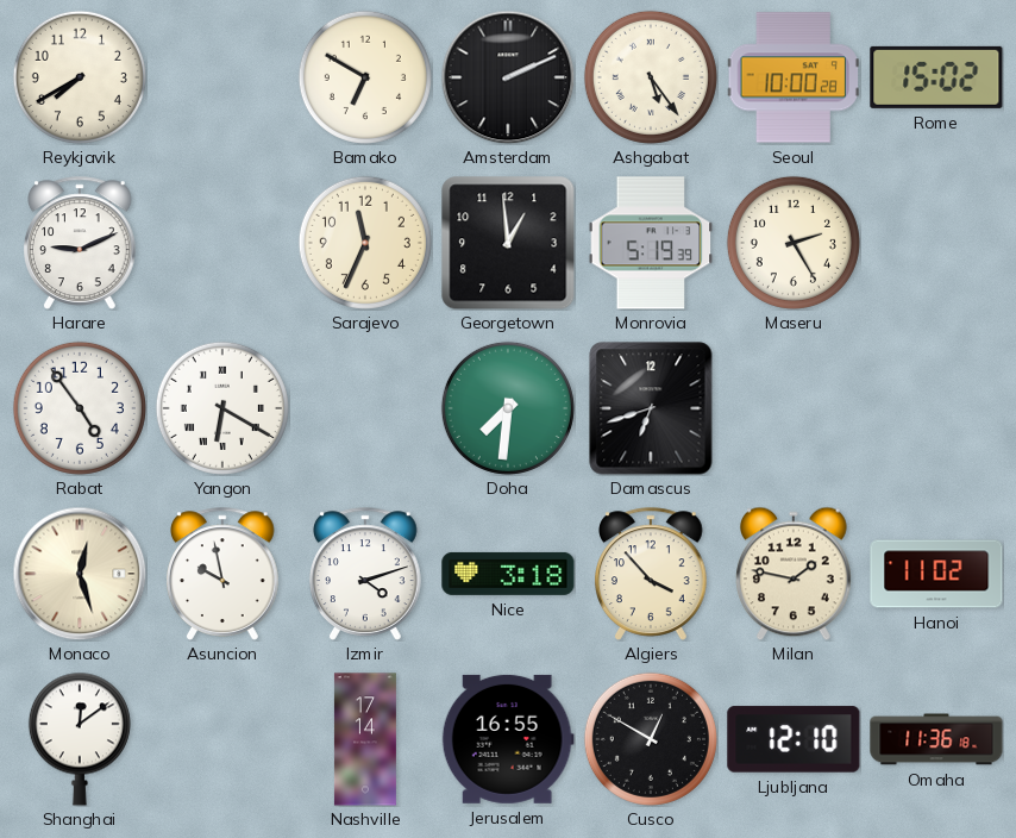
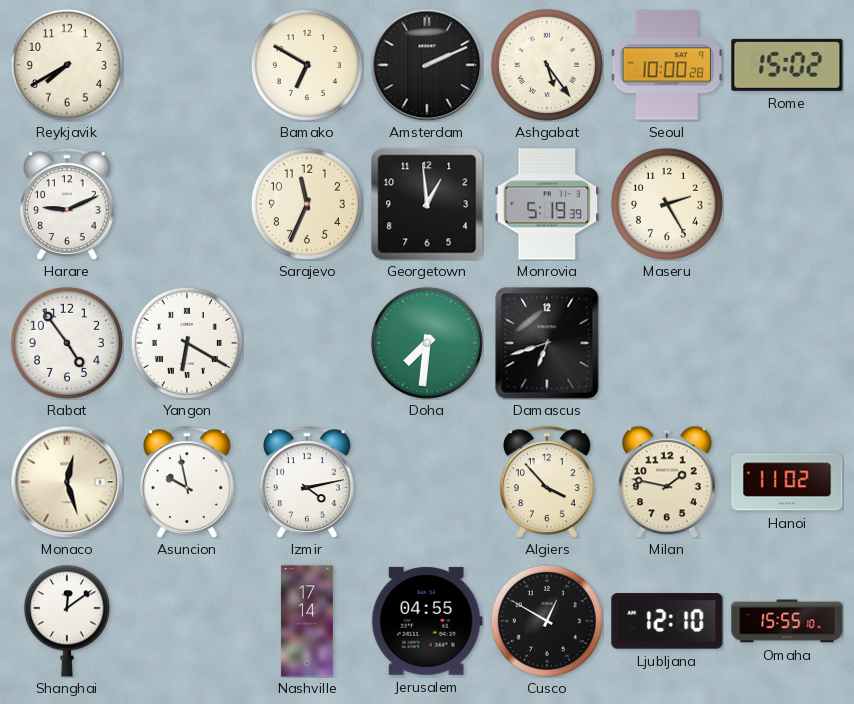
Izmir: 4:12 -> 4:13
Nice: 3:18 -> none
Jerusalem: 16:55 -> 04:55
Omaha: 11:36 -> 15:55
